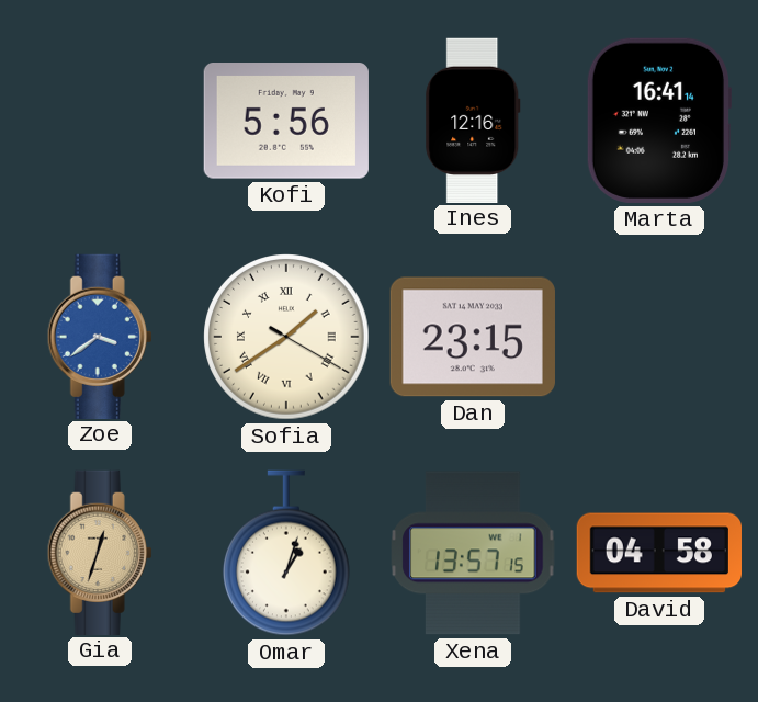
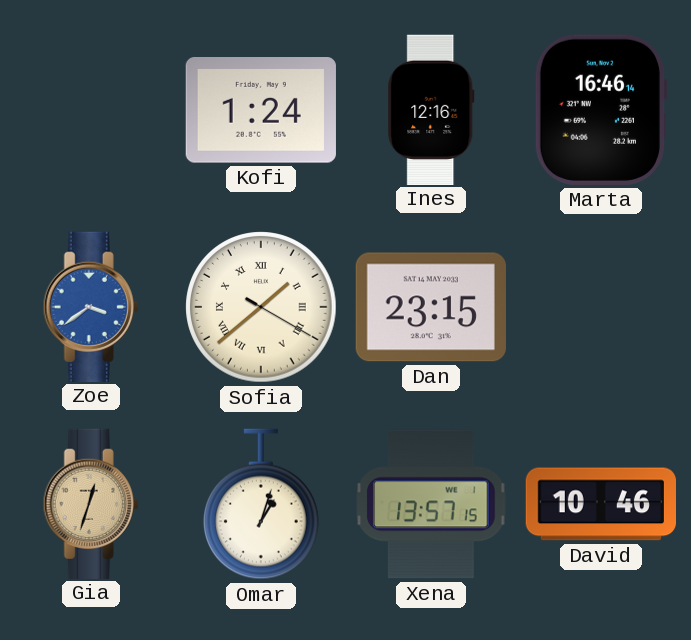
Kofi: 5:56 -> 1:24
Marta: 16:41 -> 16:46
Sofia: 1:39 -> 1:38
David: 04:58 -> 10:46
